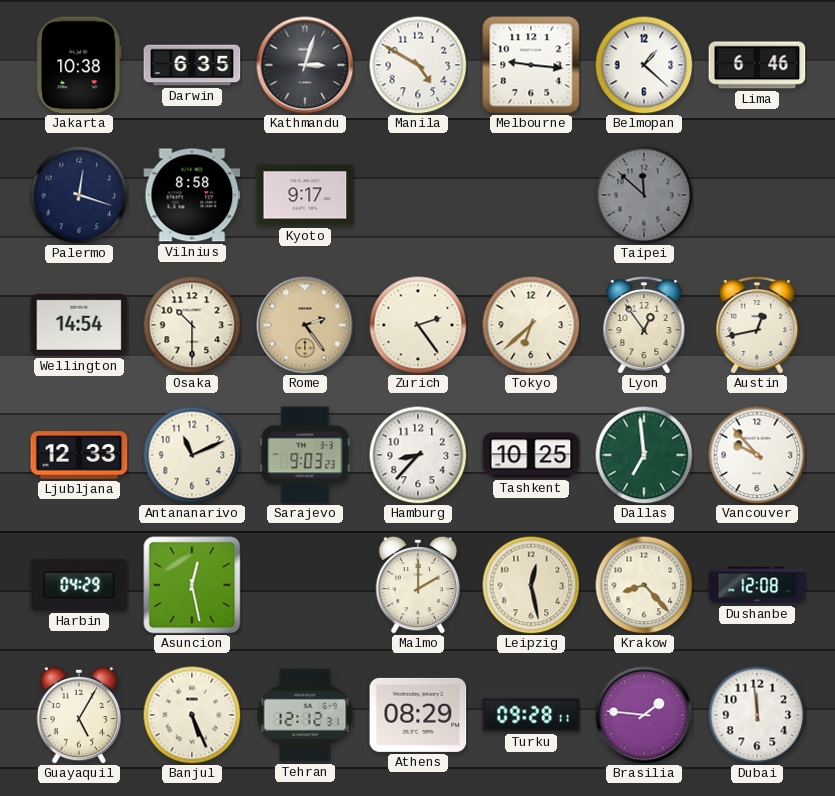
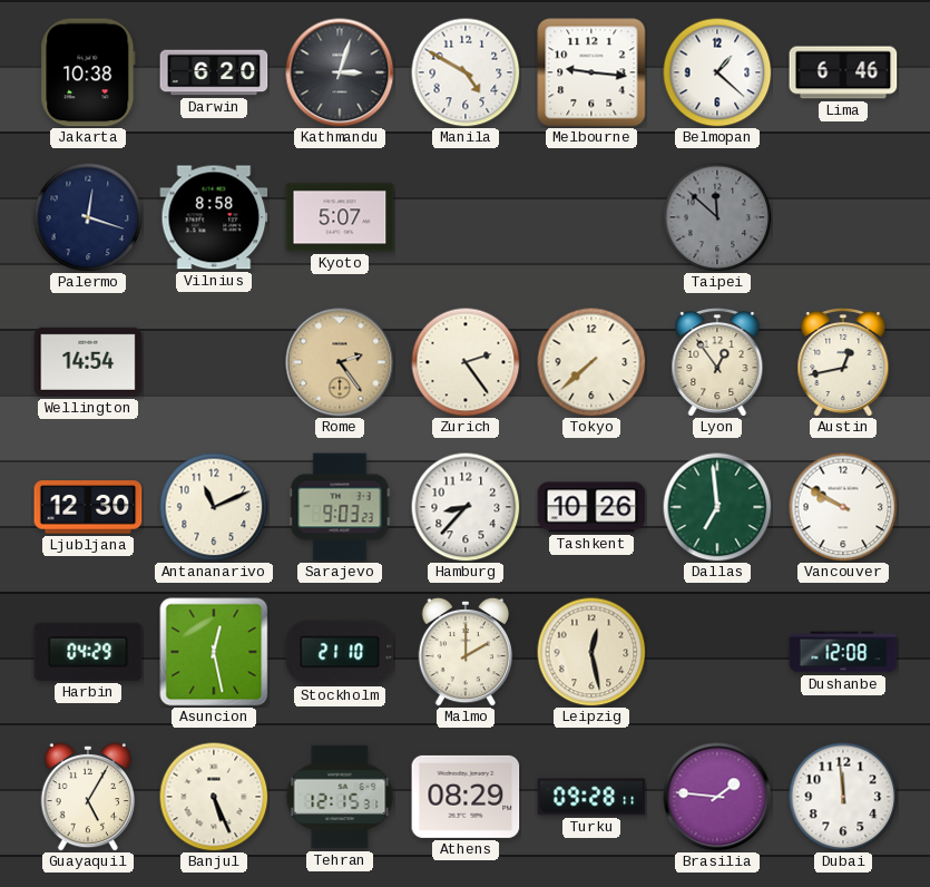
Darwin: 6:35 -> 6:20
Kyoto: 9:17 -> 5:07
Osaka: 10:30 -> none
Tokyo: 6:38 -> 7:38
Ljubljana: 12:33 -> 12:30
Tashkent: 10:25 -> 10:26
Vancouver: 9:53 -> 9:50
Stockholm: none -> 21:10
Krakow: 8:23 -> none
Tehran: 12:12 -> 12:15
